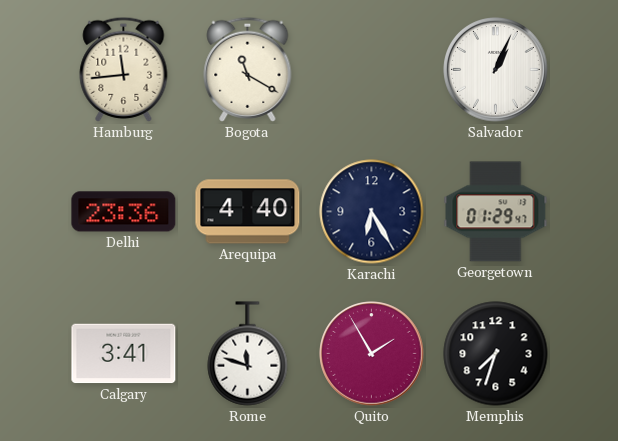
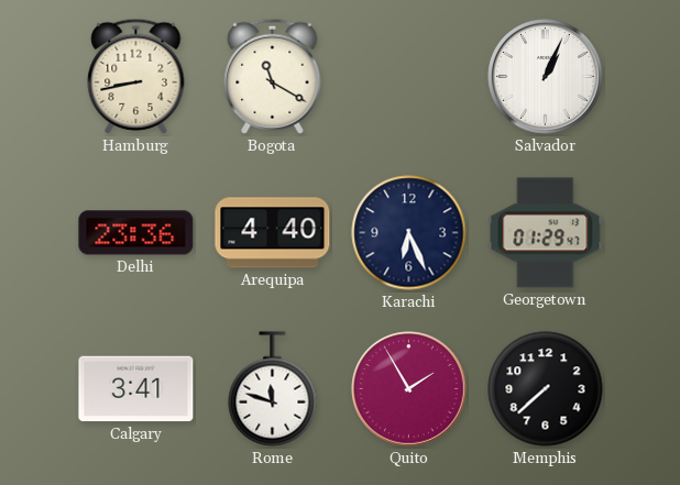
Hamburg: 11:44 -> 8:43
Karachi: 6:25 -> 6:26
Memphis: 7:33 -> 7:38
